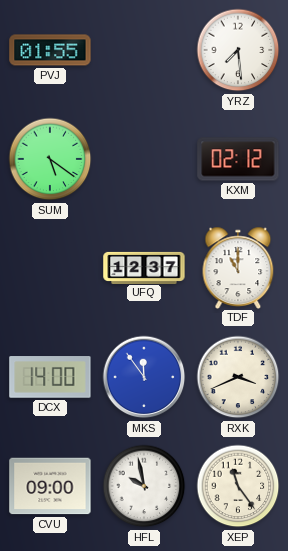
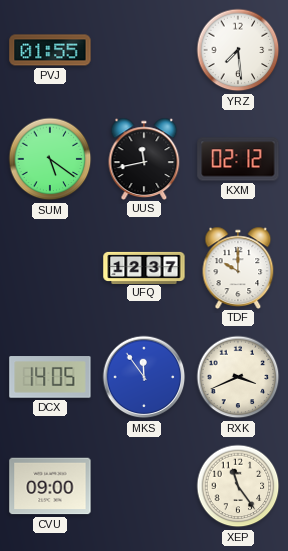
UUS: none -> 11:43
TDF: 11:00 -> 10:00
DCX: 14:00 -> 14:05
HFL: 9:58 -> none
